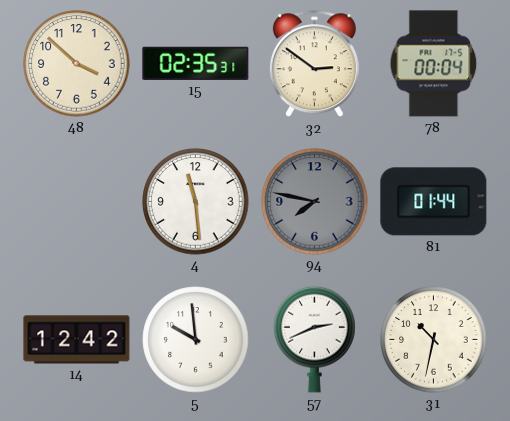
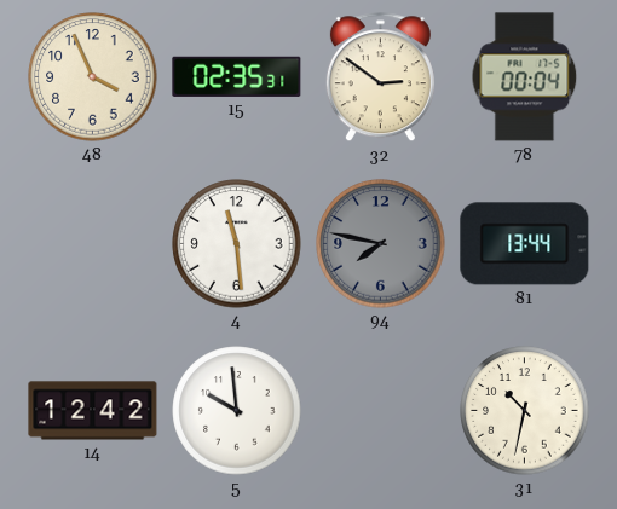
48: 3:52 -> 3:56
81: 01:44 -> 13:44
57: 2:41 -> none
